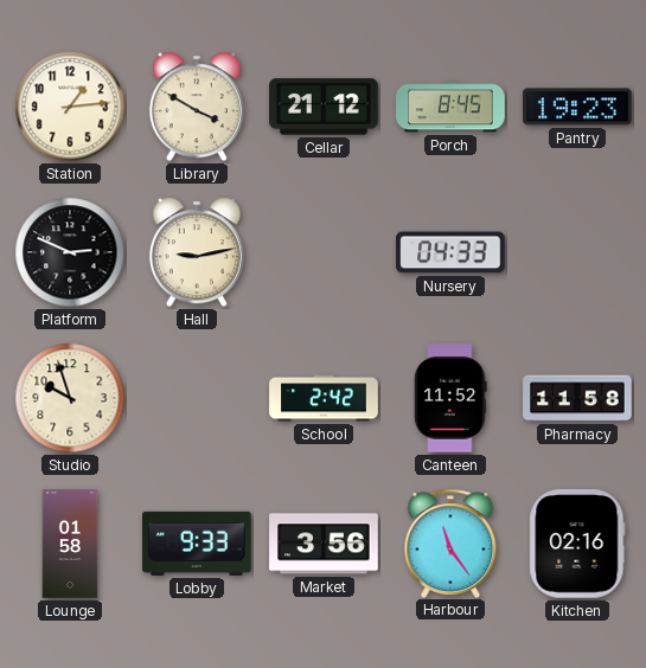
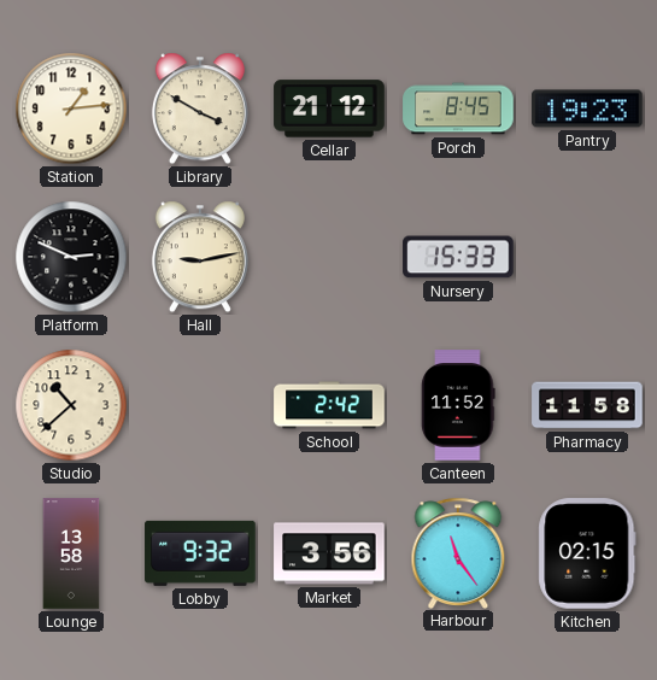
Nursery: 04:33 -> 15:33
Studio: 9:57 -> 10:38
Lounge: 01:58 -> 13:58
Lobby: 9:33 -> 9:32
Kitchen: 02:16 -> 02:15
